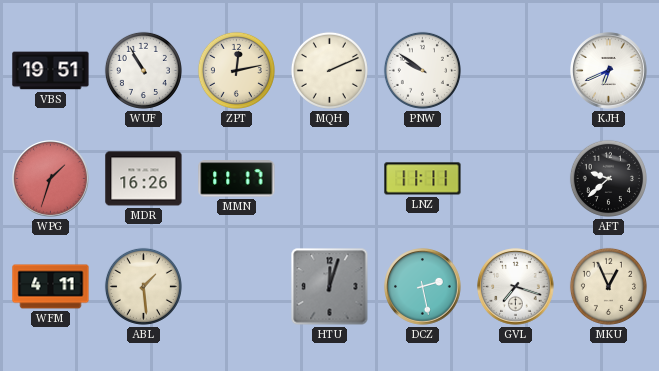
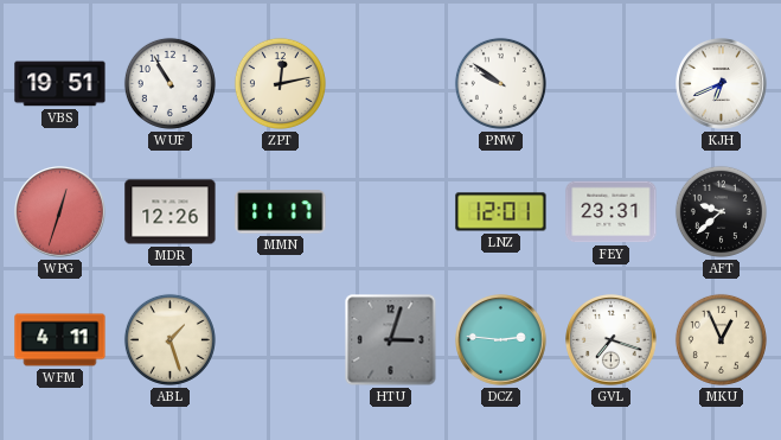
MQH: 2:11 -> none
WPG: 1:33 -> 12:33
MDR: 16:26 -> 12:26
LNZ: 11:11 -> 12:01
FEY: none -> 23:31
ABL: 1:29 -> 1:27
HTU: 12:03 -> 3:03
DCZ: 2:28 -> 2:46
